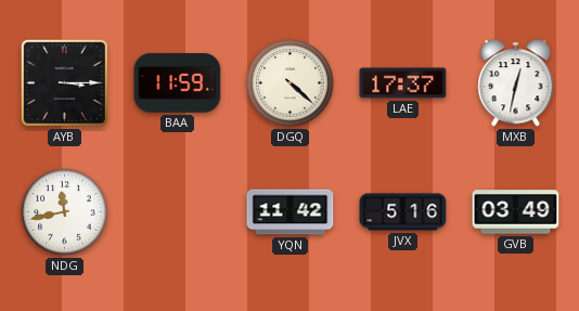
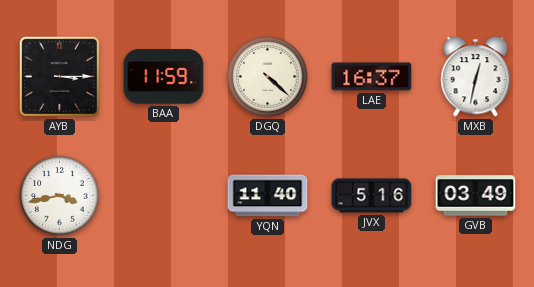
LAE: 17:37 -> 16:37
NDG: 11:43 -> 3:43
YQN: 11:42 -> 11:40
